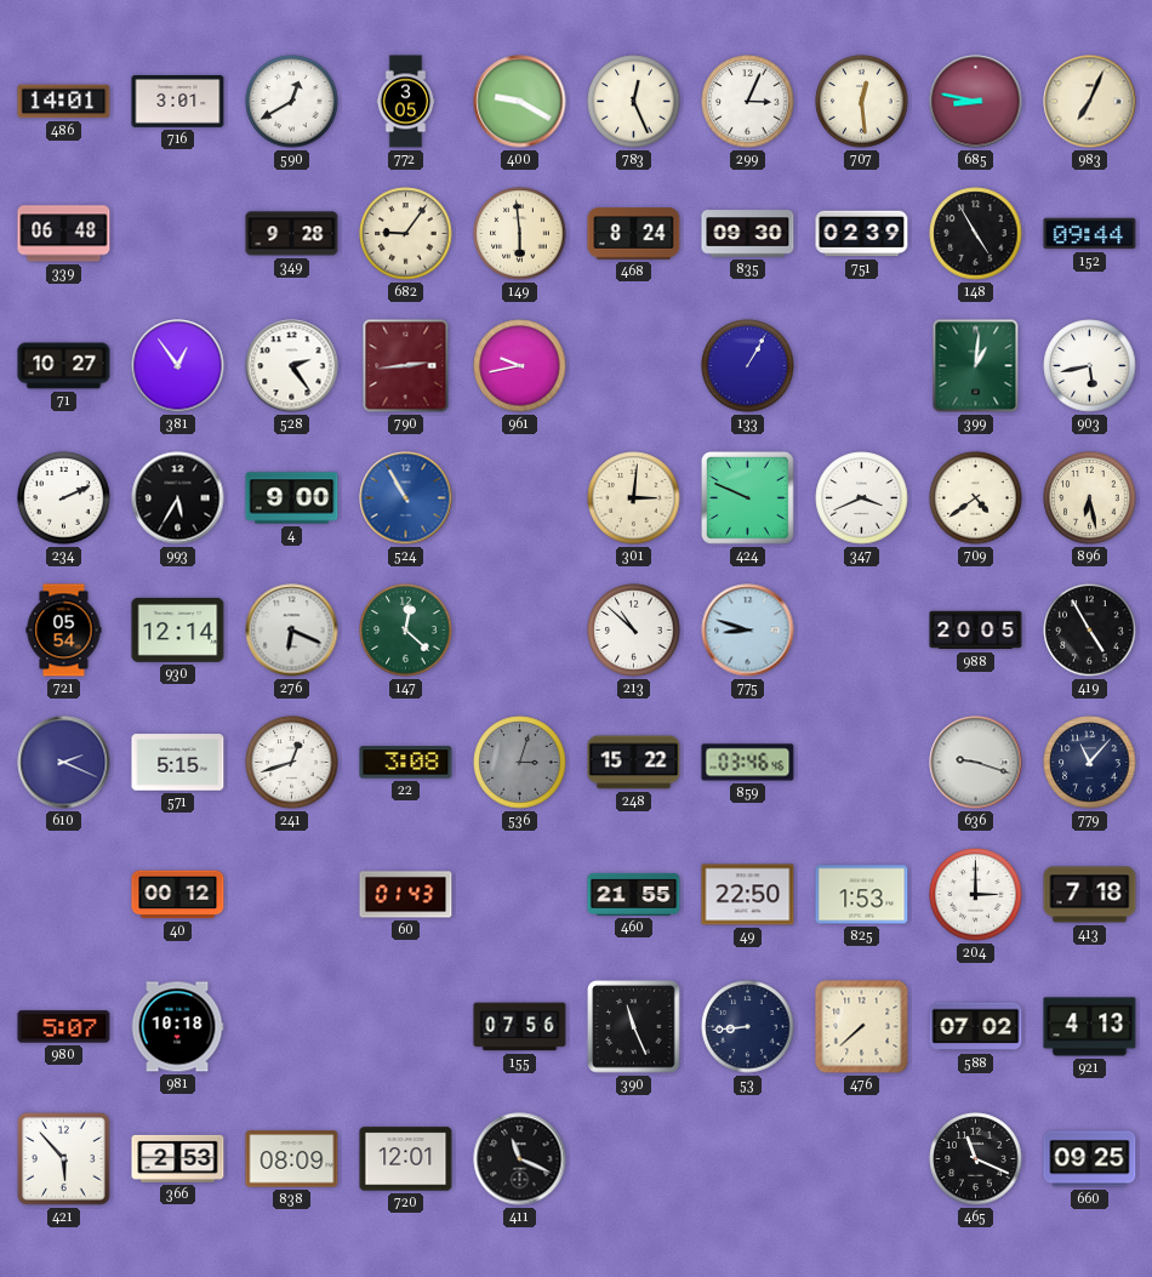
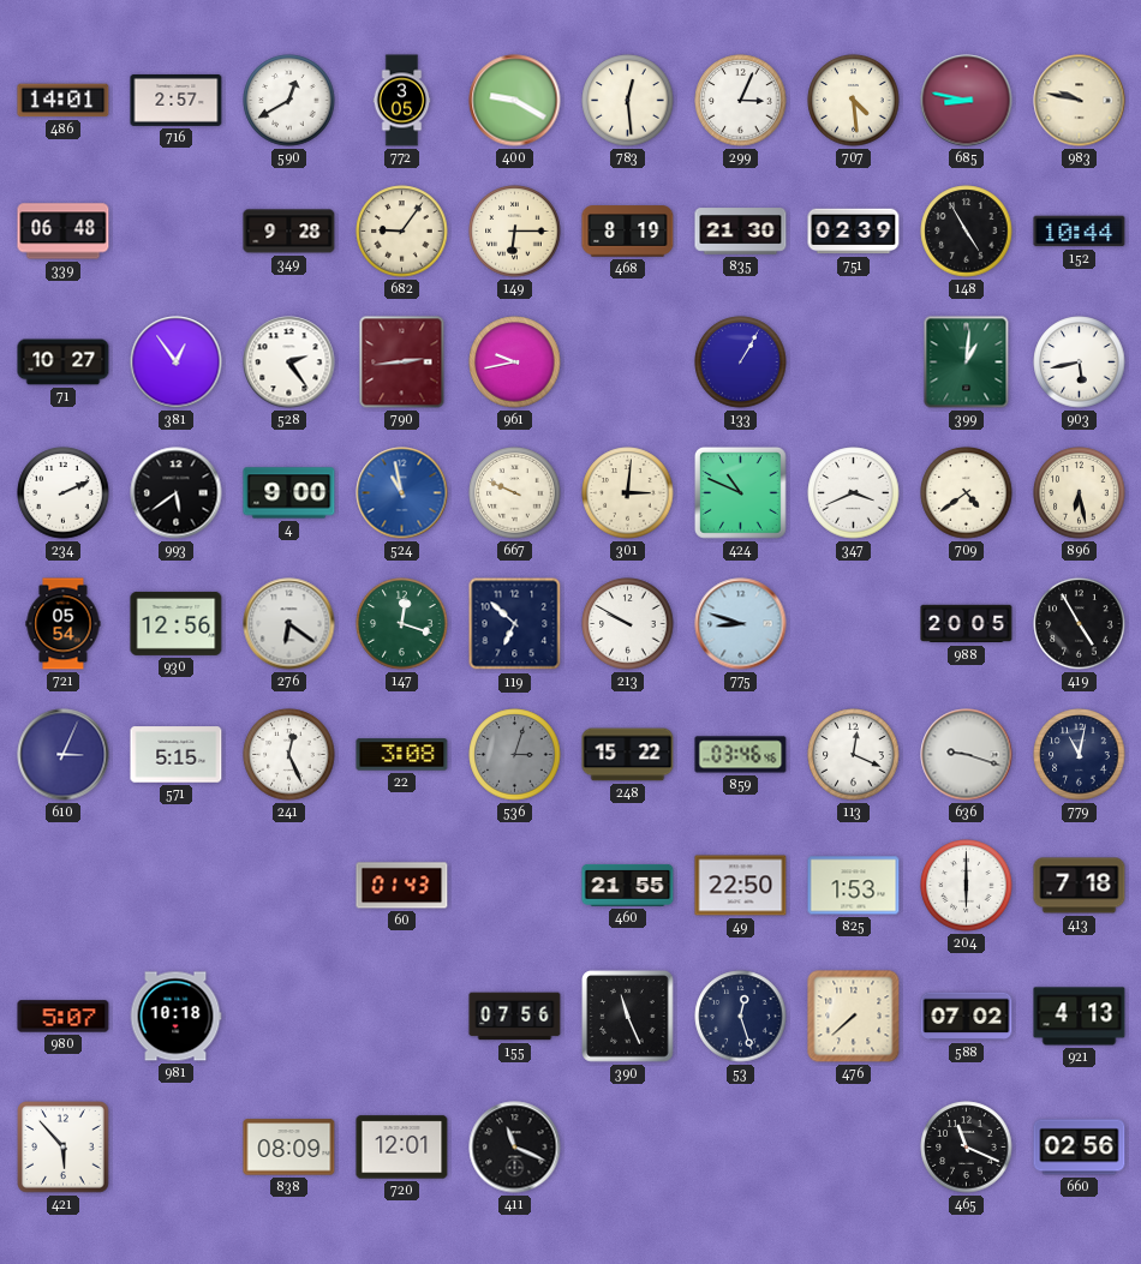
716: 3:01 -> 2:57
783: 12:26 -> 12:29
707: 12:29 -> 4:29
983: 7:04 -> 9:47
149: 5:59 -> 6:15
468: 8:24 -> 8:19
835: 09:30 -> 21:30
152: 09:44 -> 10:44
993: 5:35 -> 5:39
524: 10:55 -> 10:58
667: none -> 9:49
424: 9:49 -> 10:49
930: 12:14 -> 12:56
276: 6:19 -> 6:21
147: 12:22 -> 12:18
119: none -> 6:52
213: 10:52 -> 9:50
610: 2:19 -> 3:04
241: 12:42 -> 12:26
113: none -> 12:19
779: 11:07 -> 11:02
40: 00:12 -> none
204: 3:00 -> 6:00
53: 8:44 -> 12:27
366: 2:53 -> none
660: 09:25 -> 02:56
